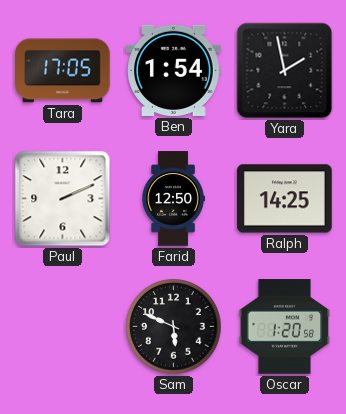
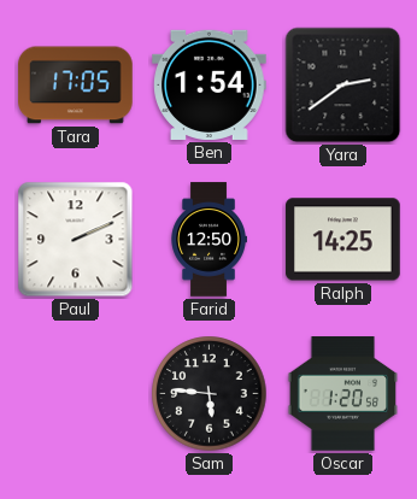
Yara: 1:58 -> 2:39
Sam: 5:49 -> 5:46
